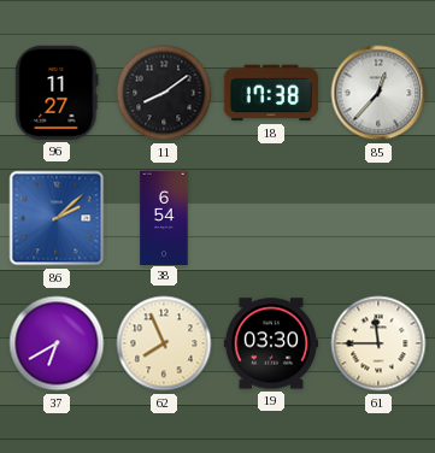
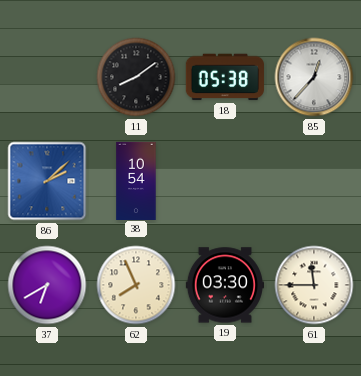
96: 11:27 -> none
18: 17:38 -> 05:38
38: 6:54 -> 10:54
